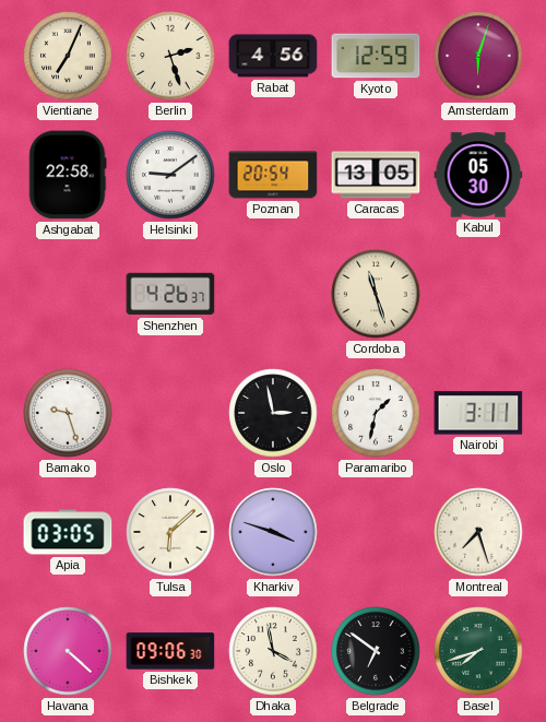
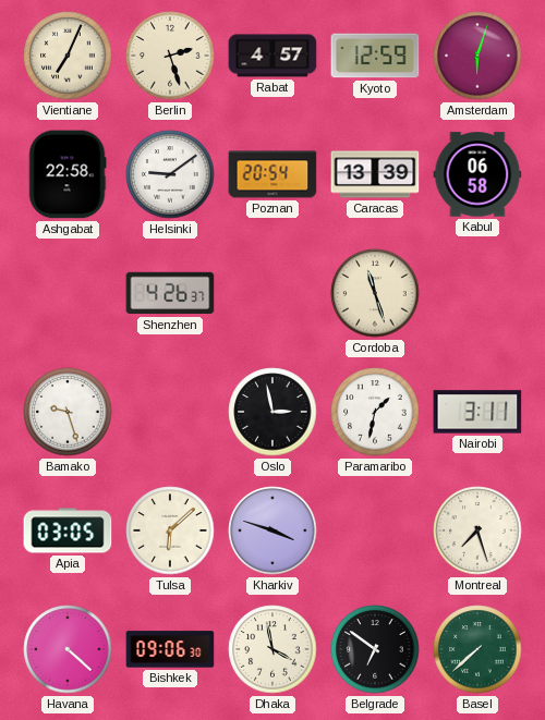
Rabat: 4:56 -> 4:57
Caracas: 13:05 -> 13:39
Kabul: 05:30 -> 06:58
Basel: 7:42 -> 7:38
